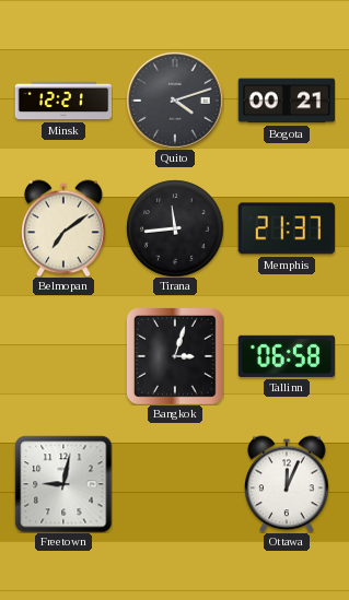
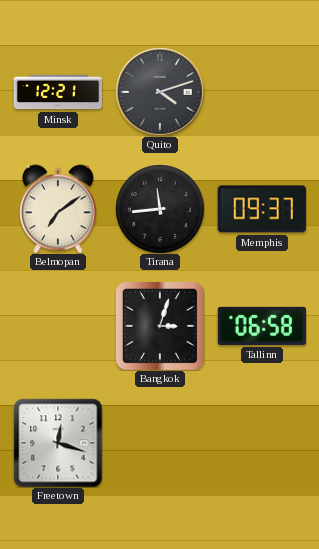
Bogota: 00:21 -> none
Memphis: 21:37 -> 09:37
Freetown: 9:02 -> 12:18
Ottawa: 12:04 -> none
